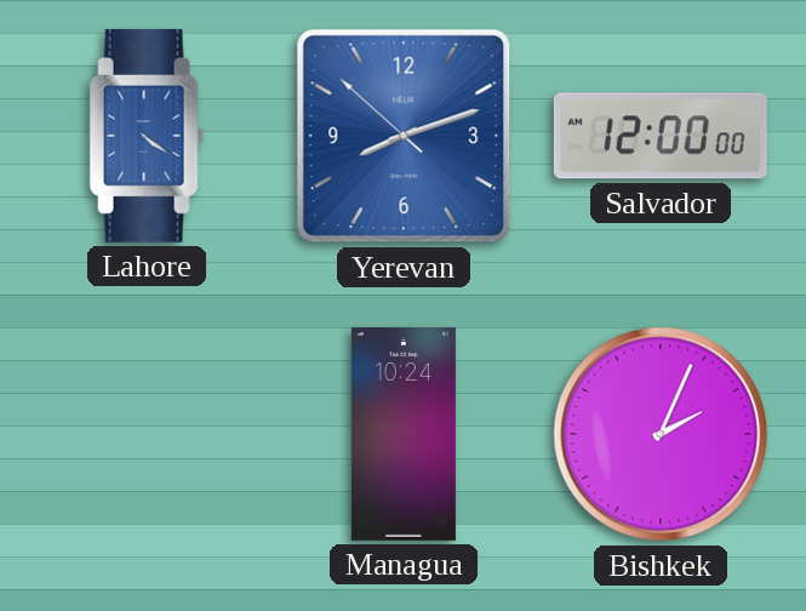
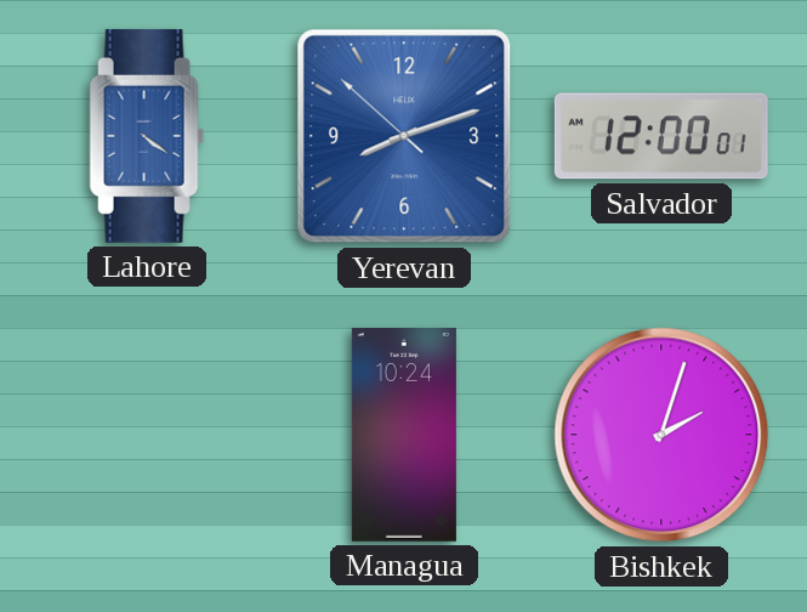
Salvador: 12:00:00 -> 12:00:01
Bishkek: 2:04 -> 2:03
